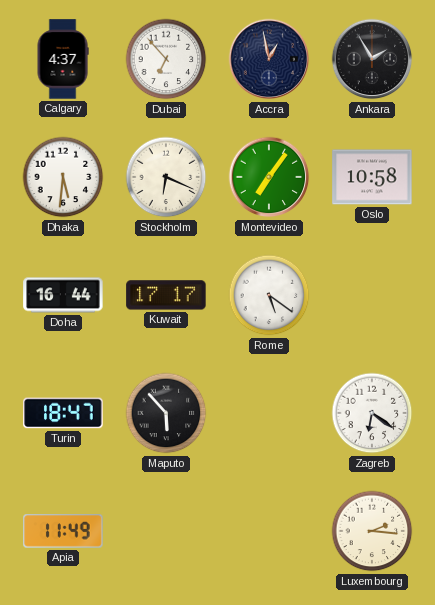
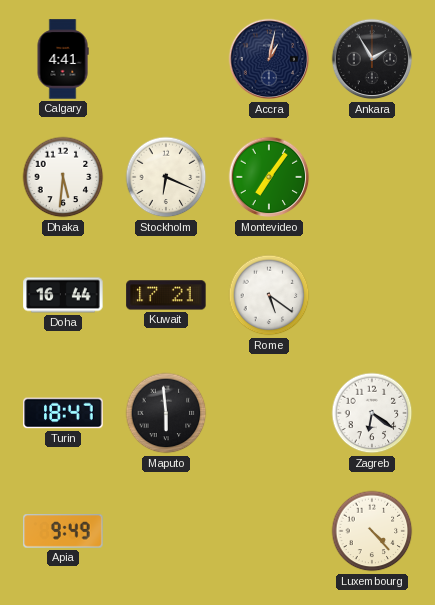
Calgary: 4:37 -> 4:41
Dubai: 6:53 -> none
Accra: 12:58 -> 1:02
Oslo: 10:58 -> none
Kuwait: 17:17 -> 17:21
Maputo: 5:53 -> 5:59
Apia: 11:49 -> 9:49
Luxembourg: 2:16 -> 4:23
